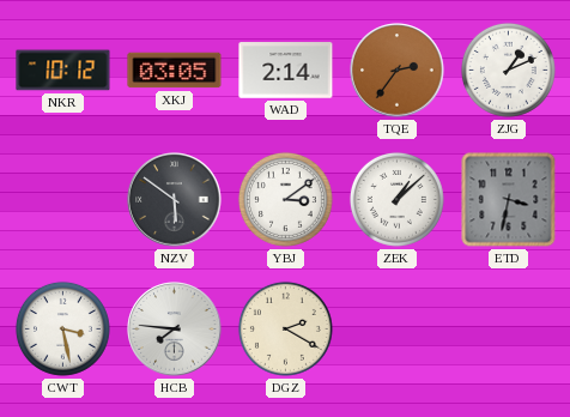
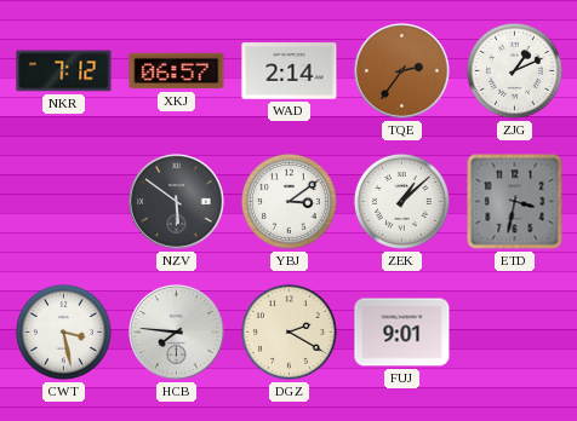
NKR: 10:12 -> 7:12
XKJ: 03:05 -> 06:57
FUJ: none -> 9:01
